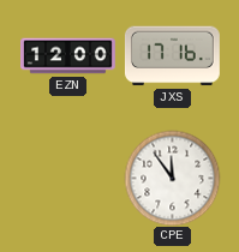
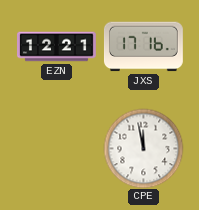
EZN: 12:00 -> 12:21
CPE: 11:54 -> 11:58
